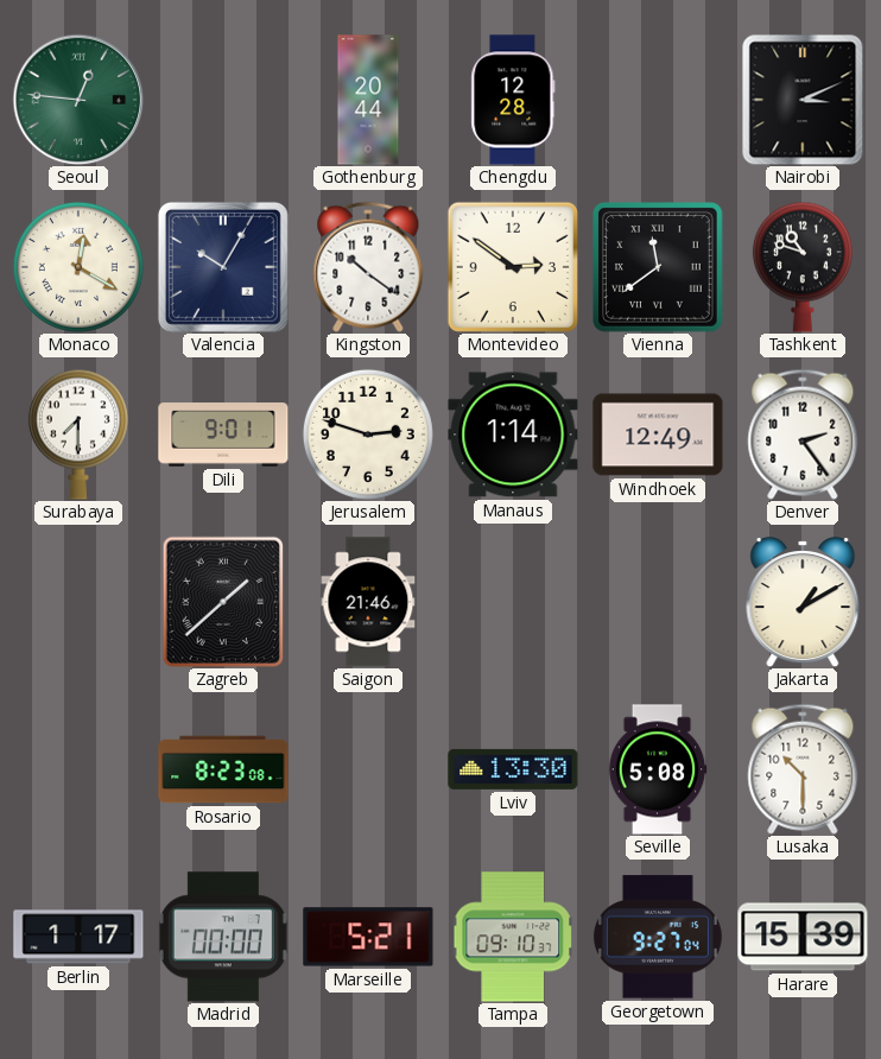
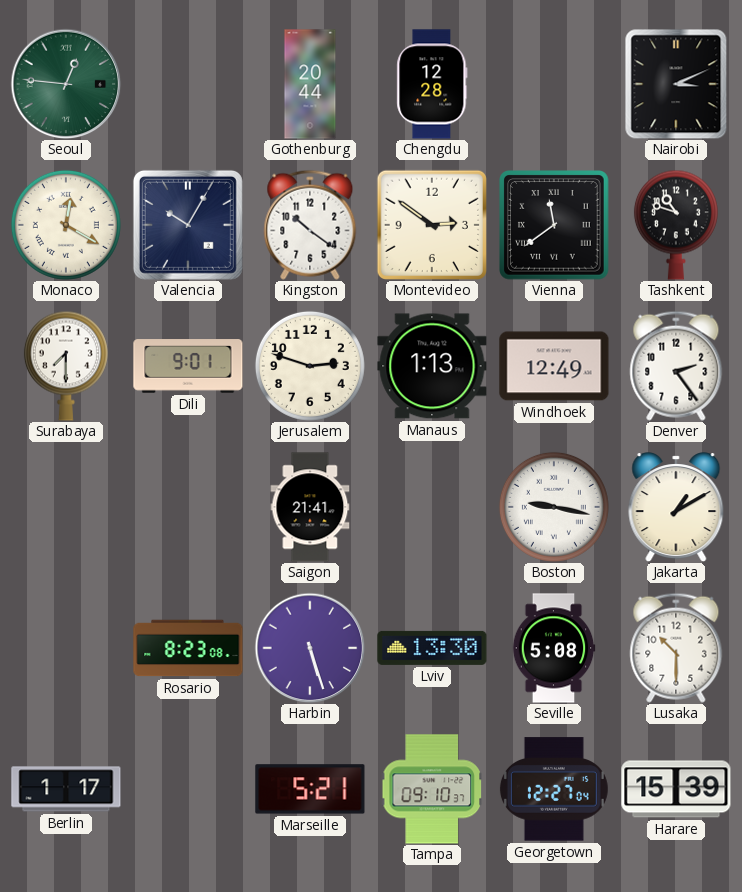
Manaus: 1:14 -> 1:13
Zagreb: 1:38 -> none
Saigon: 21:46 -> 21:41
Boston: none -> 9:17
Harbin: none -> 5:27
Madrid: 00:00 -> none
Georgetown: 9:27 -> 12:27
